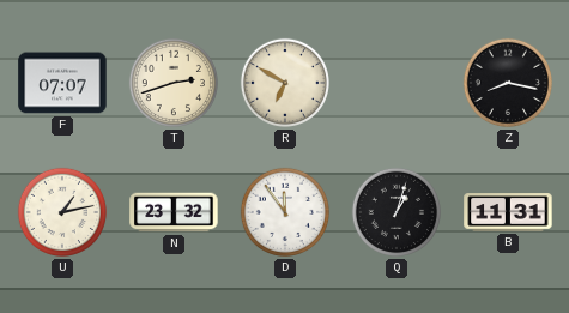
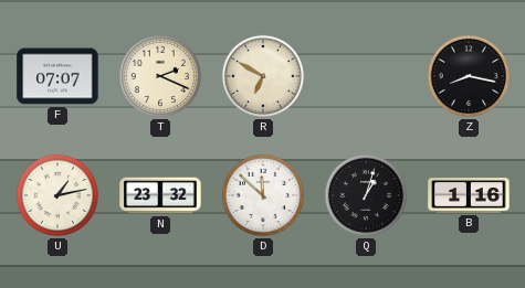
T: 2:42 -> 2:19
D: 11:54 -> 11:52
B: 11:31 -> 1:16
